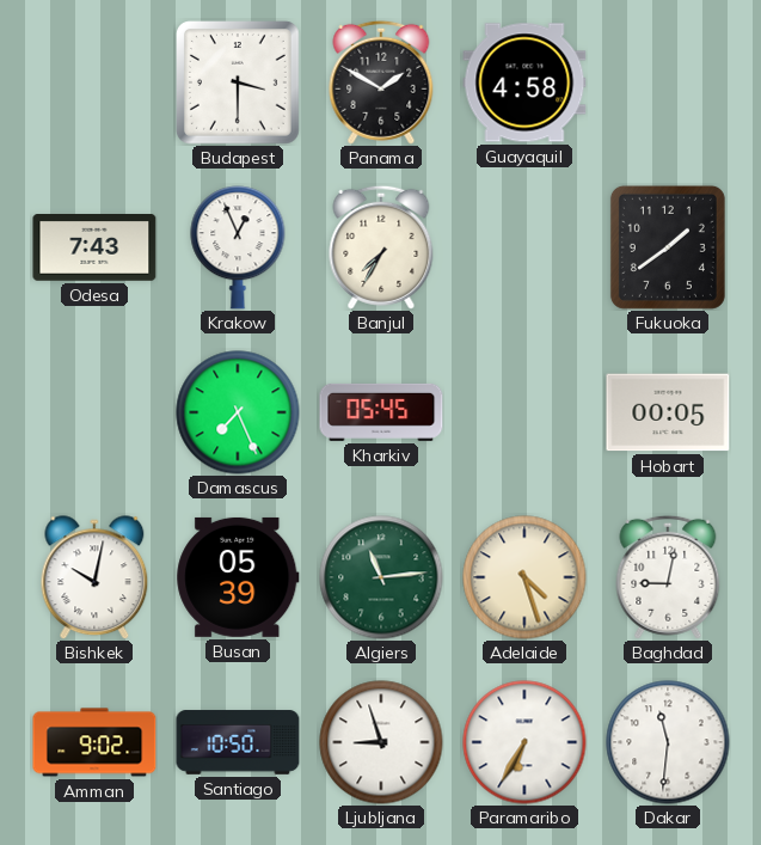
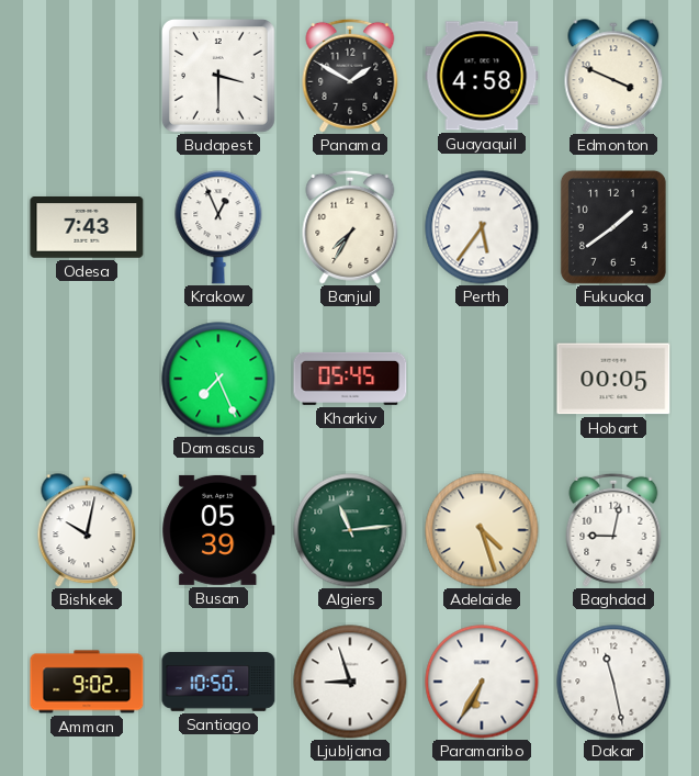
Edmonton: none -> 3:49
Perth: none -> 5:36
Dakar: 11:31 -> 11:28
